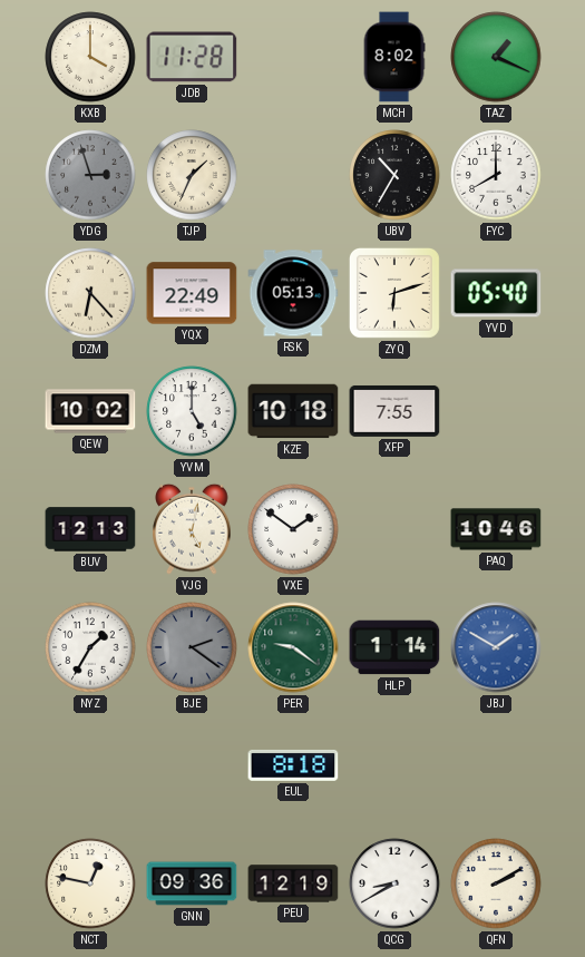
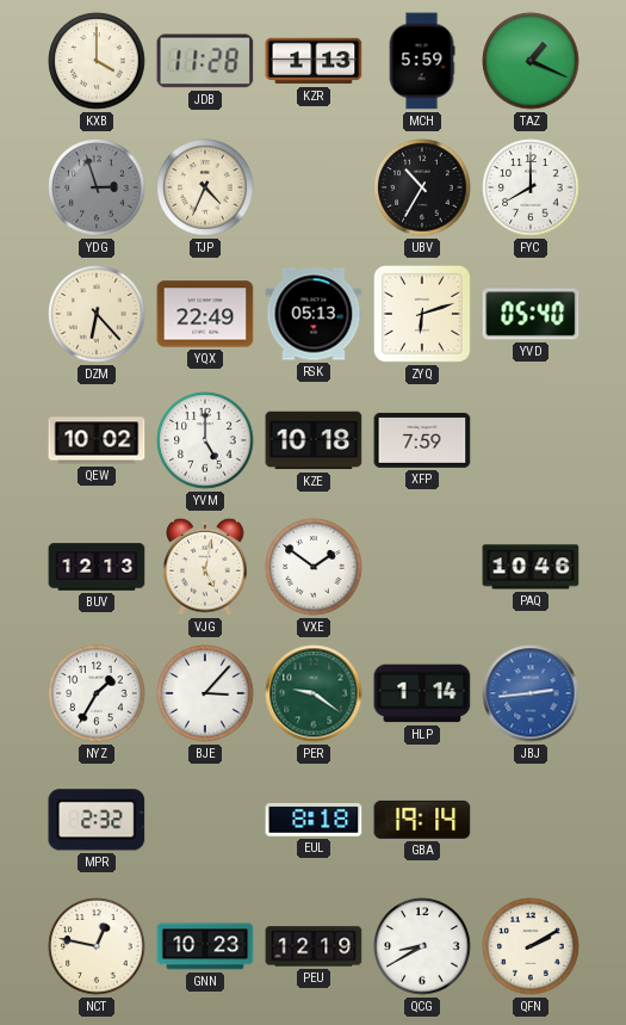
KZR: none -> 1:13
MCH: 8:02 -> 5:59
TJP: 1:34 -> 4:34
XFP: 7:55 -> 7:59
BJE: 2:21 -> 3:07
BJE dial: grey -> white
JBJ: 1:50 -> 2:44
MPR: none -> 2:32
GBA: none -> 19:14
GNN: 09:36 -> 10:23
